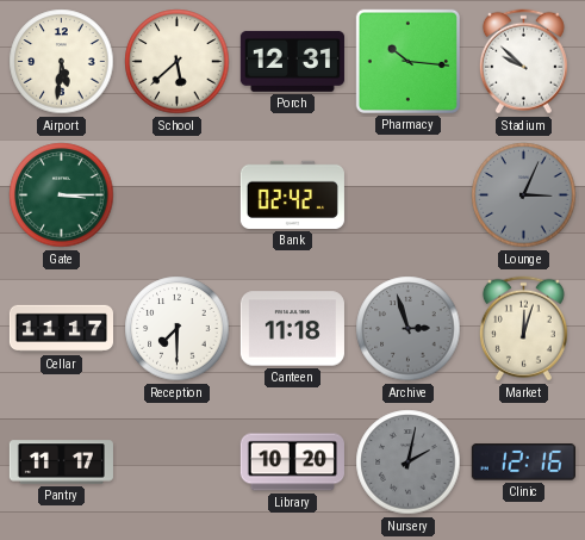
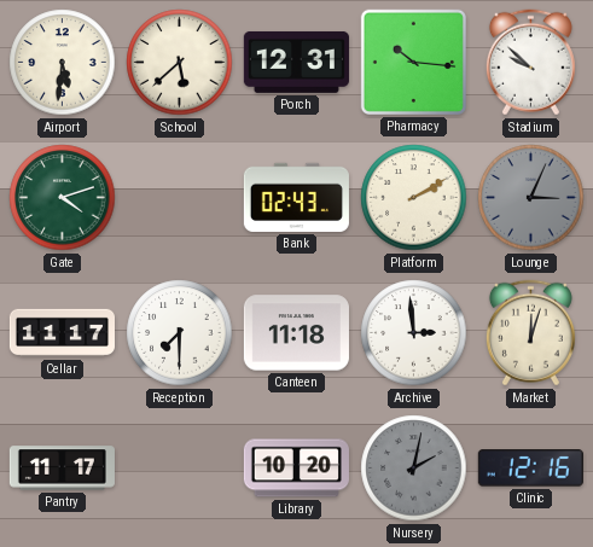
Gate: 3:15 -> 4:12
Bank: 02:42 -> 02:43
Platform: none -> 2:10
Archive: 2:57 -> 2:59
Archive dial: grey -> white
